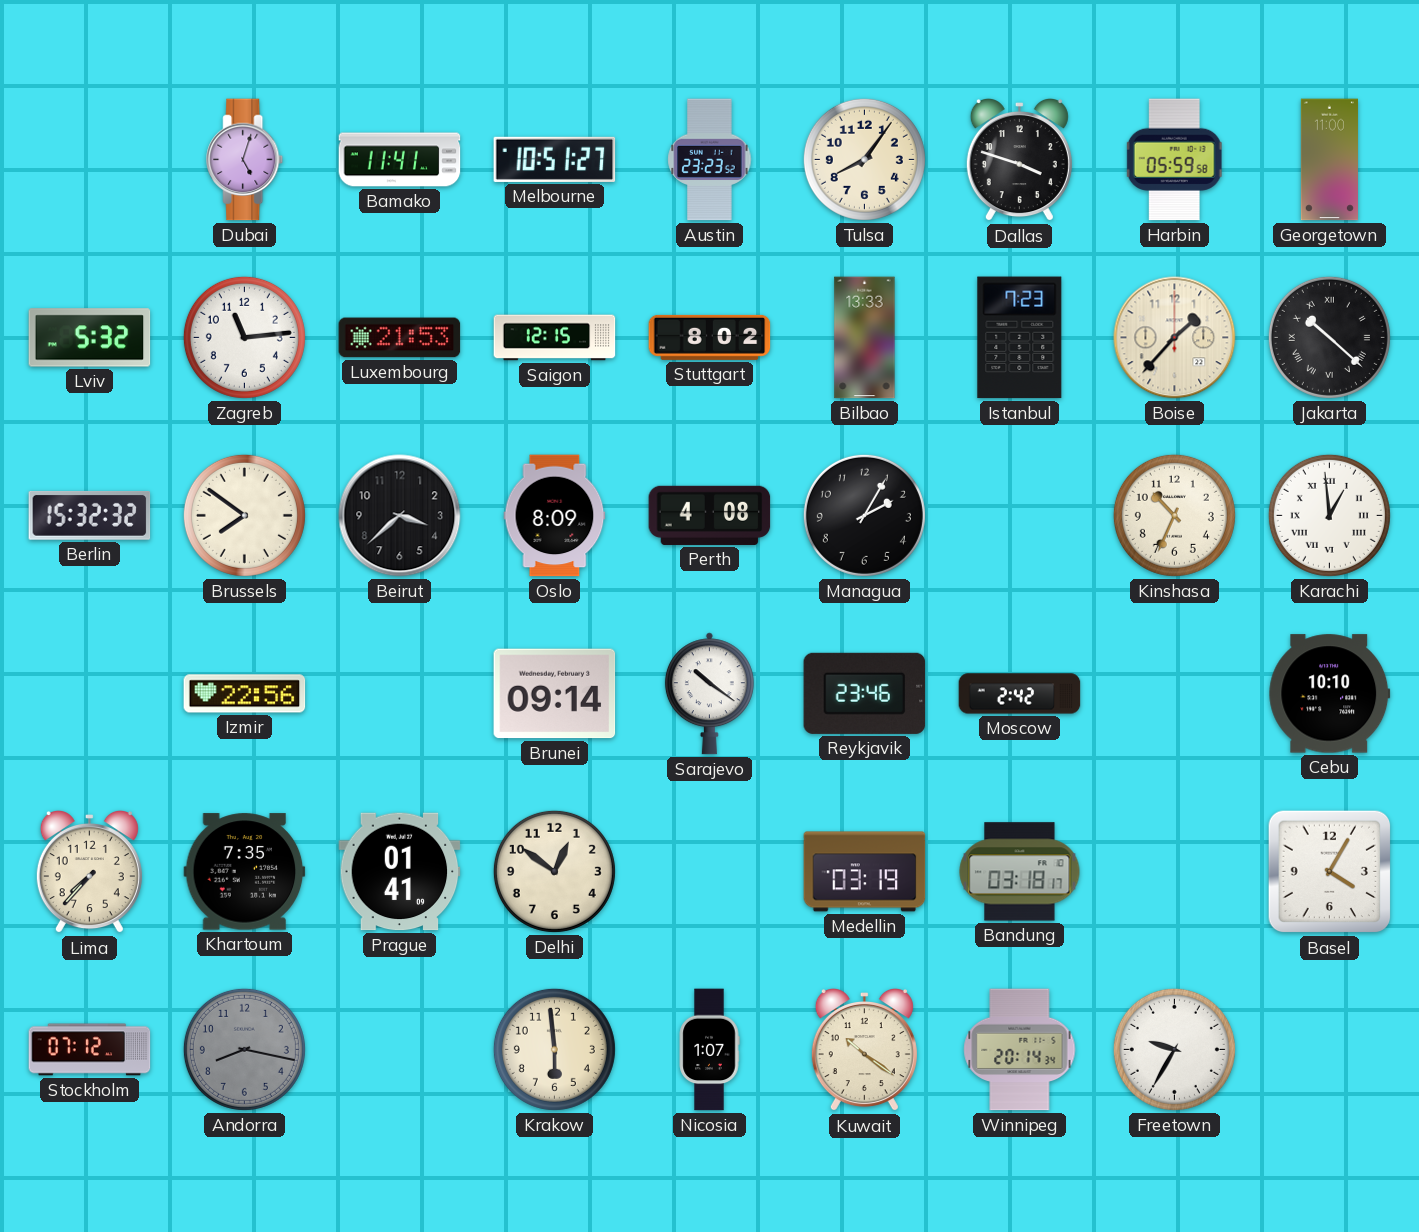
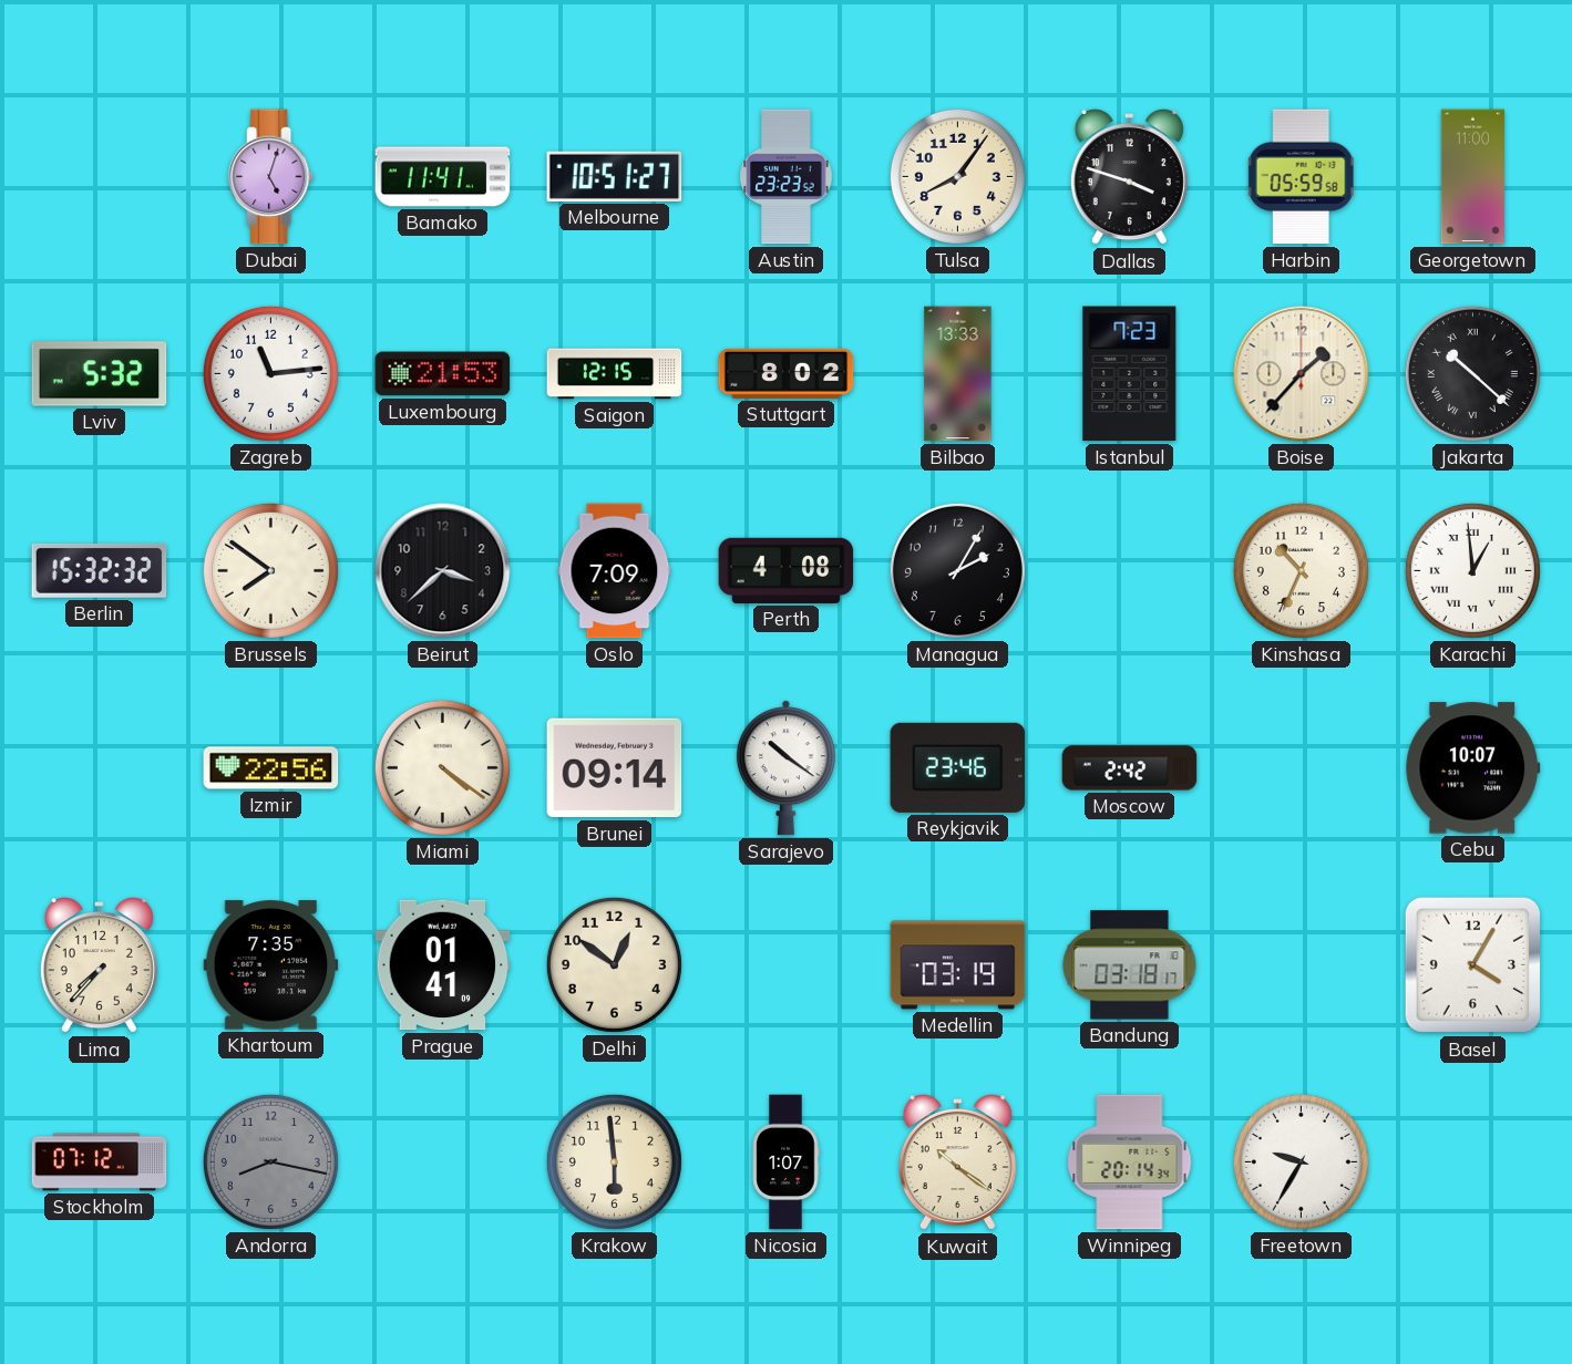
Oslo: 8:09 -> 7:09
Miami: none -> 4:21
Cebu: 10:10 -> 10:07
